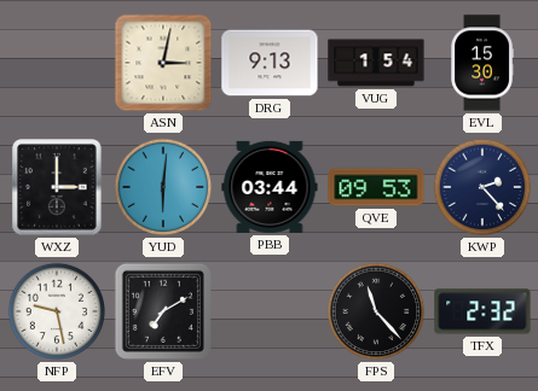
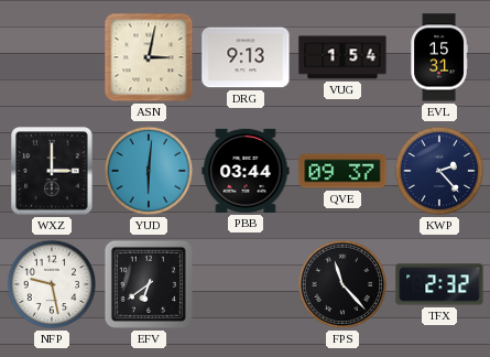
EVL: 15:30 -> 15:31
QVE: 09:53 -> 09:37
EFV: 7:10 -> 6:39
